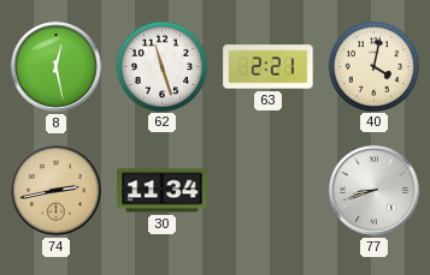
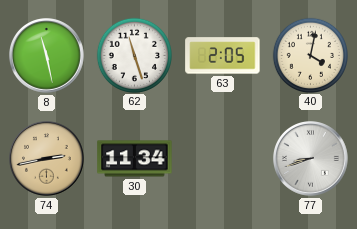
8: 12:28 -> 11:28
63: 2:21 -> 2:05
